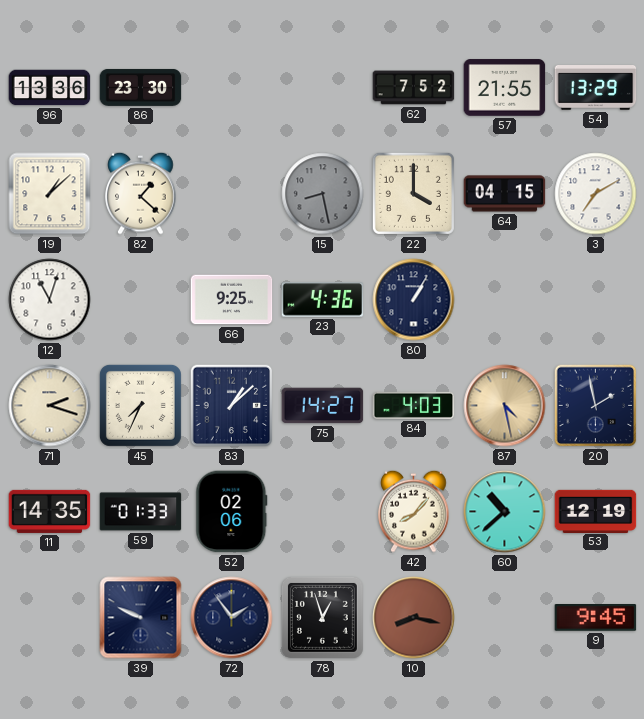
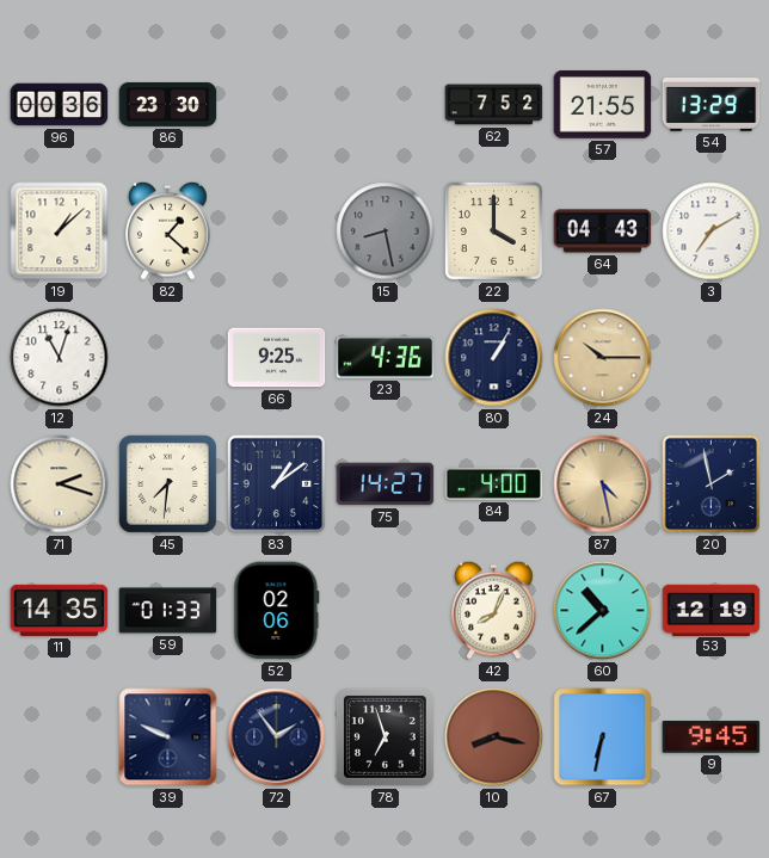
96: 13:36 -> 00:36
64: 04:15 -> 04:43
24: none -> 10:15
45: 7:34 -> 7:31
83: 1:08 -> 1:09
84: 4:03 -> 4:00
42: 8:07 -> 8:04
78: 12:57 -> 6:57
67: none -> 6:32
